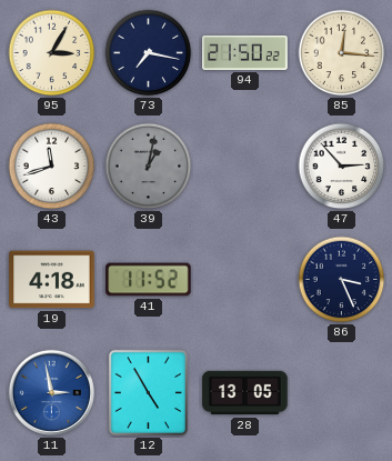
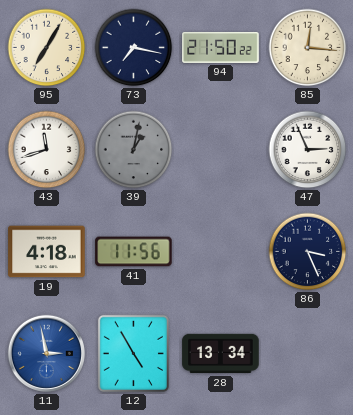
95: 3:05 -> 7:05
47: 2:53 -> 2:56
41: 11:52 -> 11:56
28: 13:05 -> 13:34
